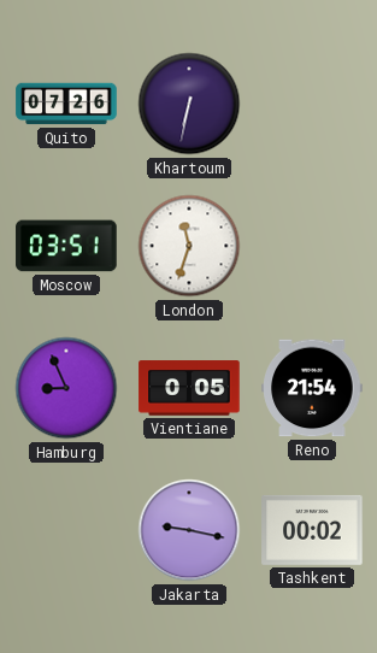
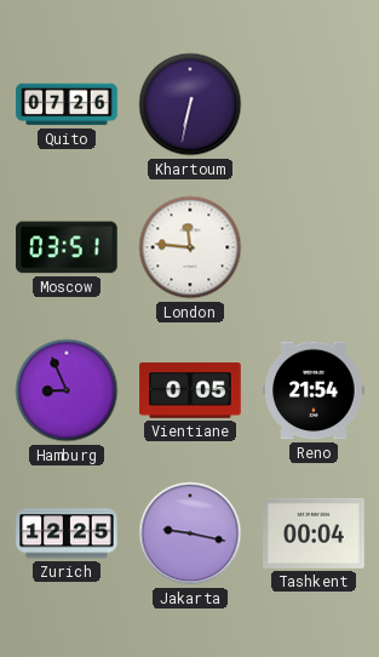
London: 11:33 -> 11:46
Zurich: none -> 12:25
Tashkent: 00:02 -> 00:04
